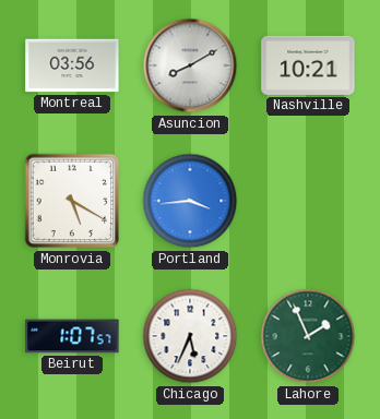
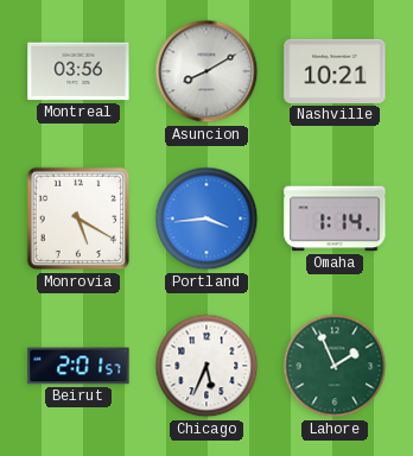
Omaha: none -> 1:14
Beirut: 1:07 -> 2:01
